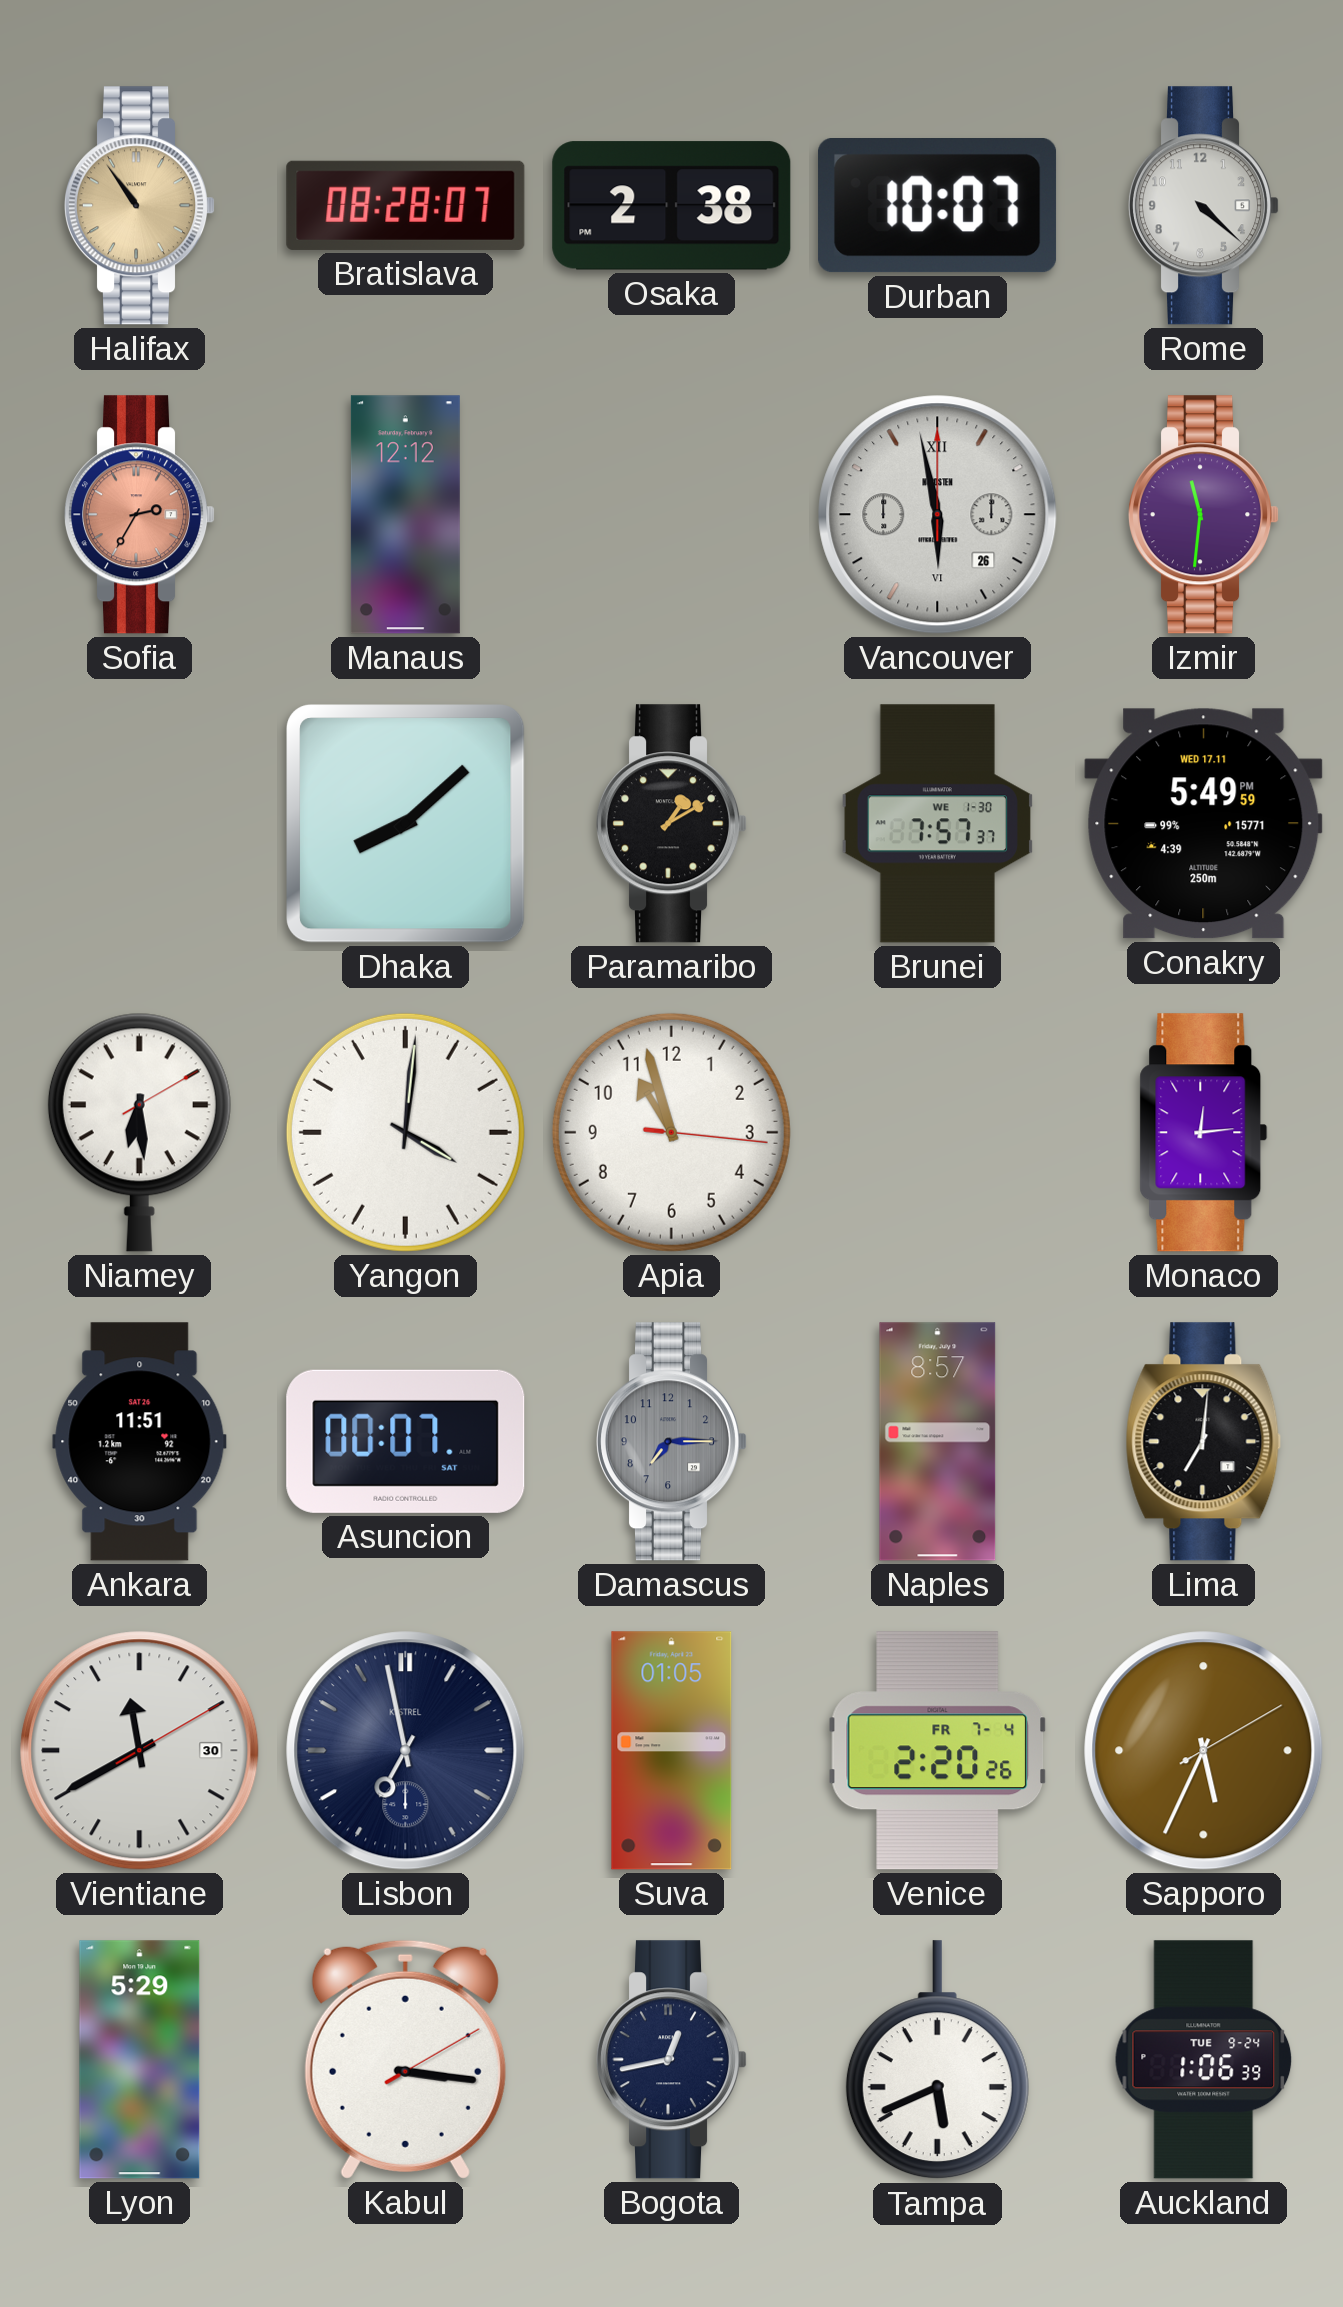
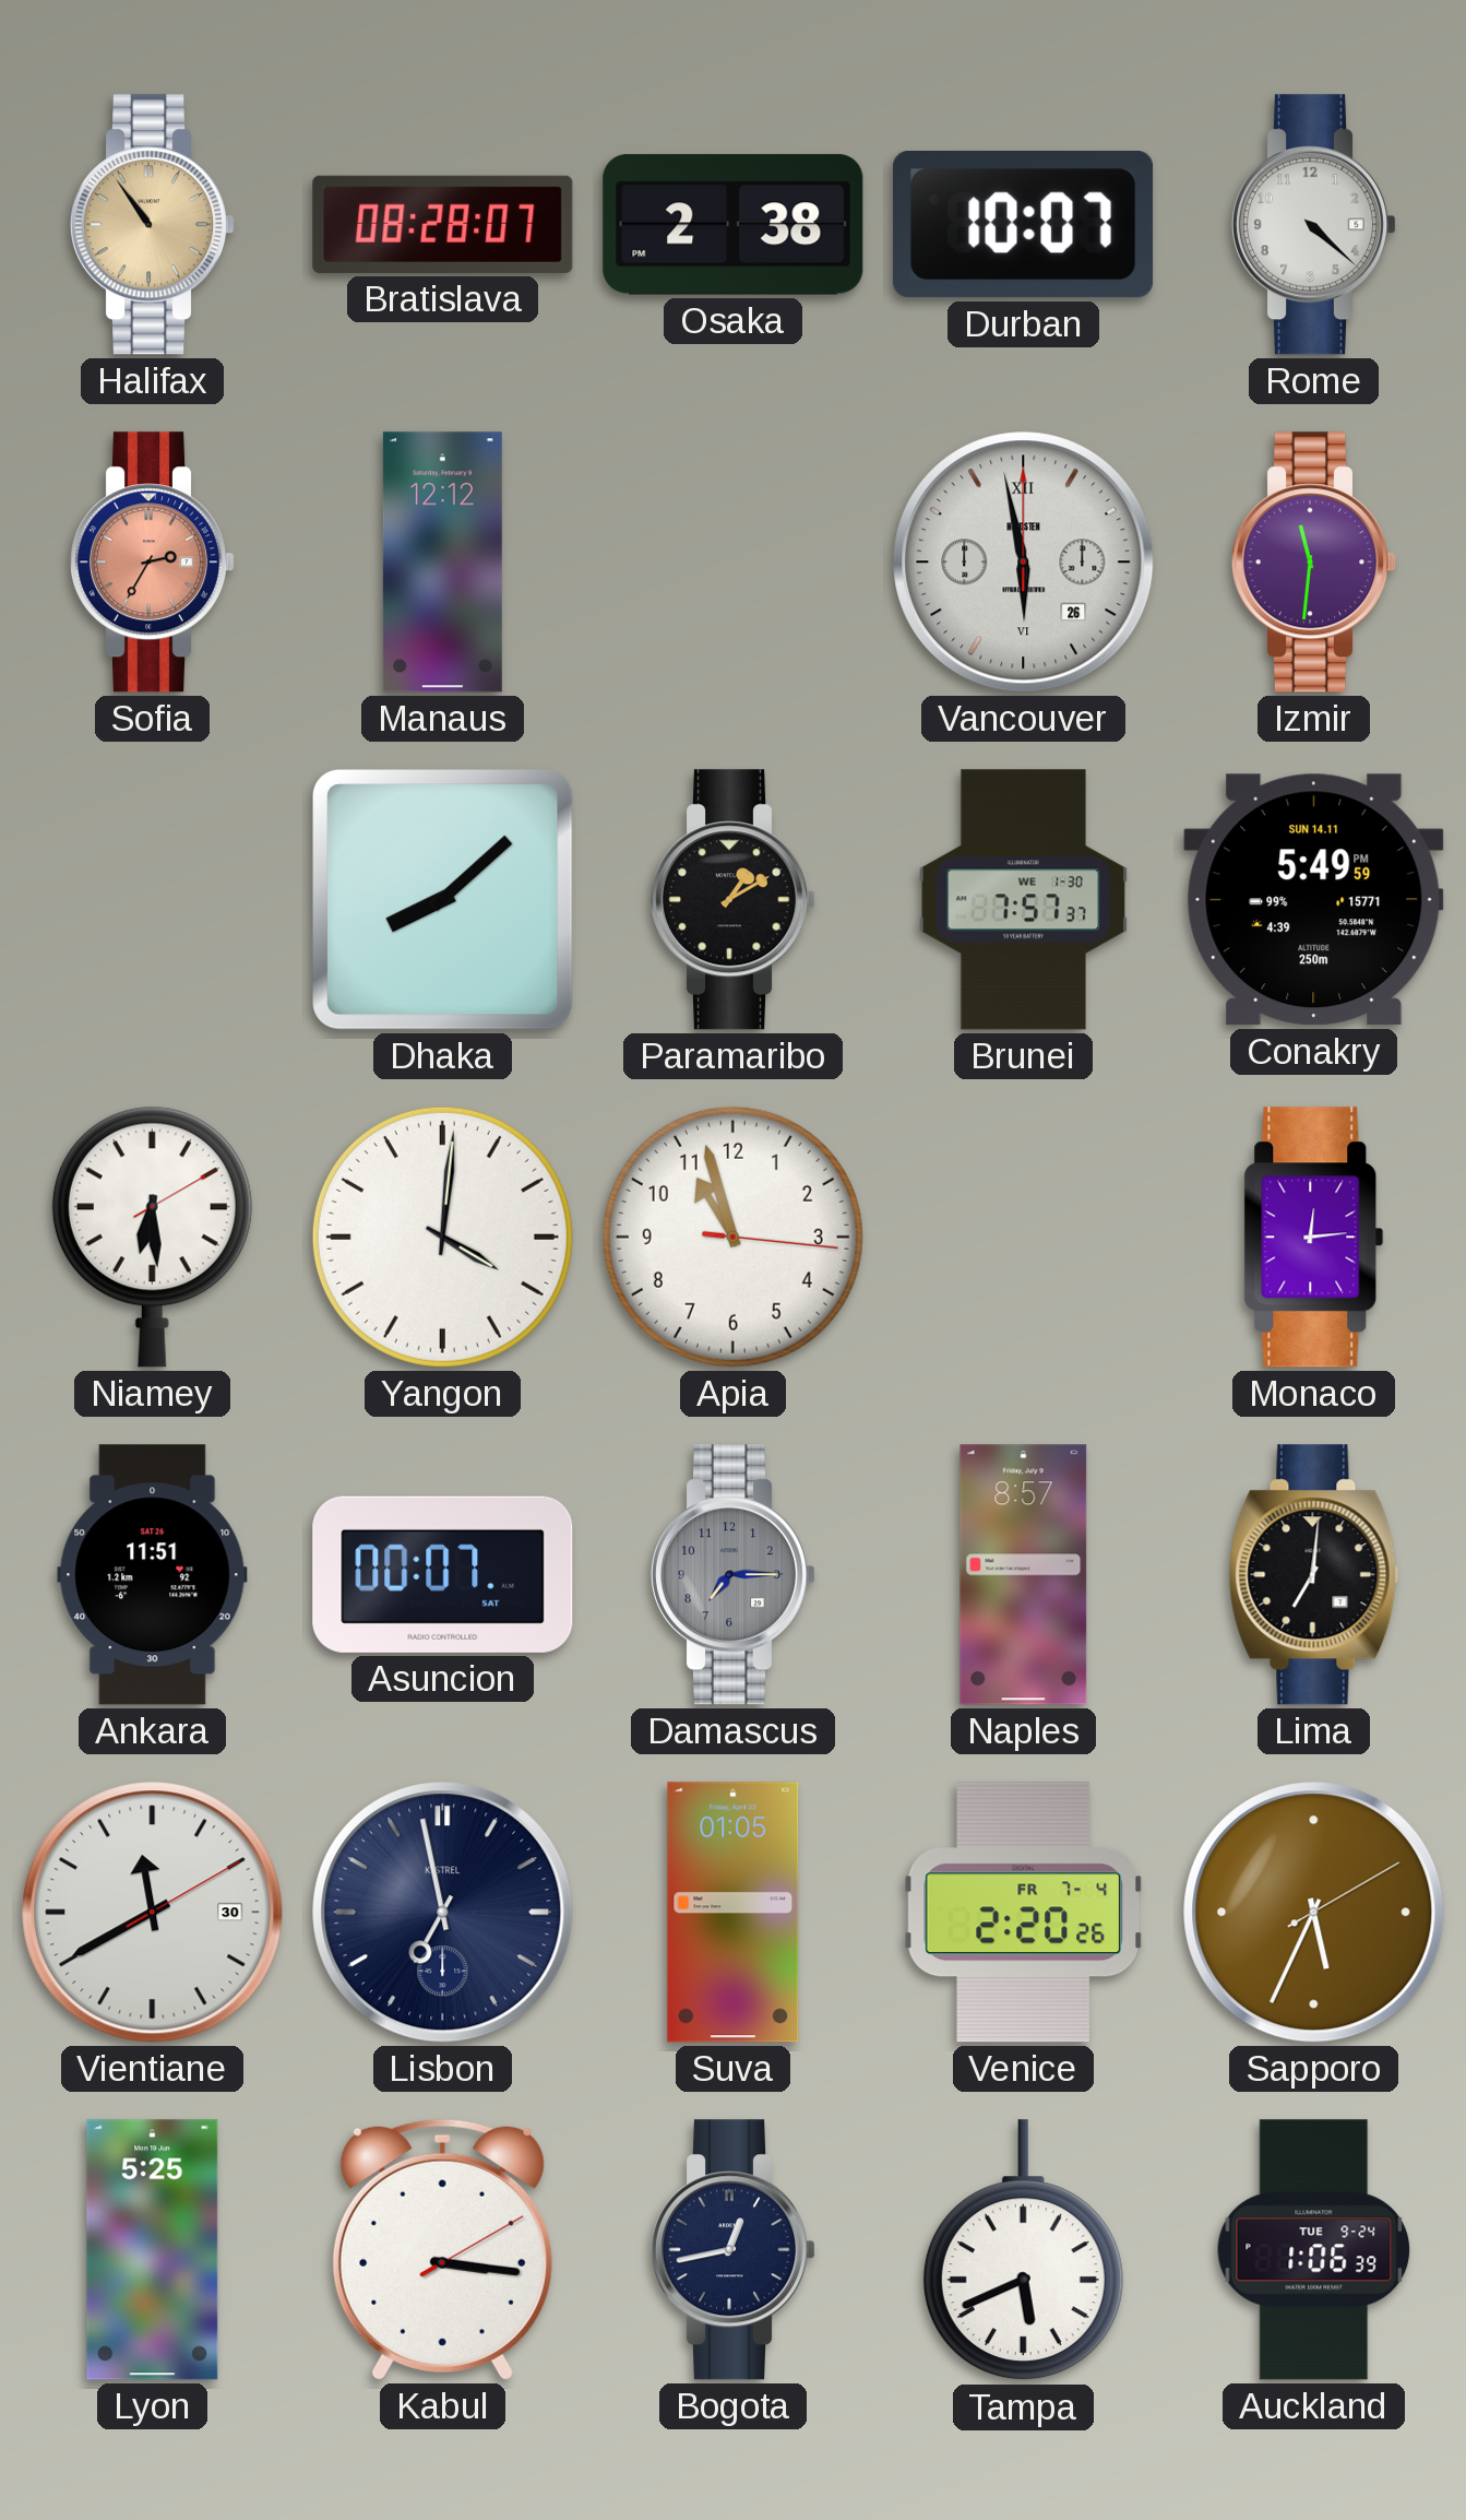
Conakry date: WED 17.11 -> SUN 14.11
Lyon: 5:29 -> 5:25
